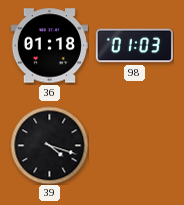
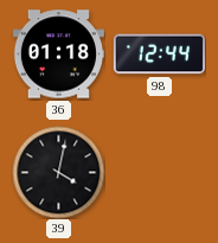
98: 01:03 -> 12:44
39: 4:18 -> 4:02
